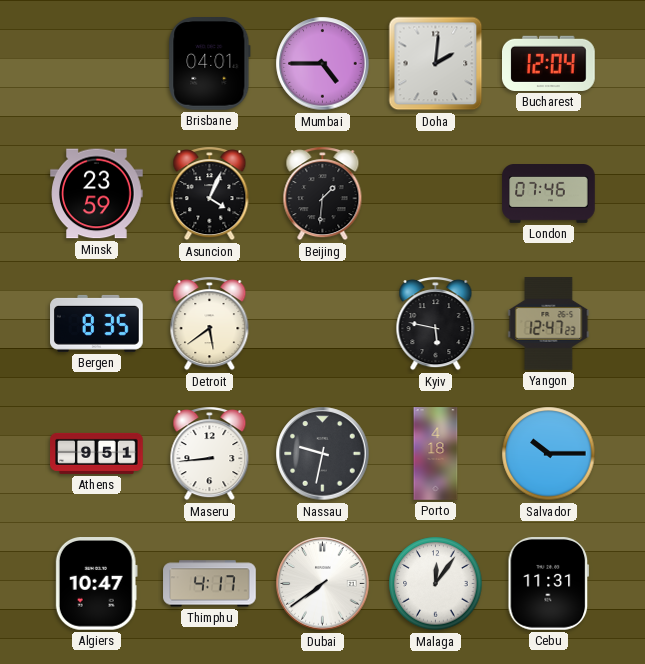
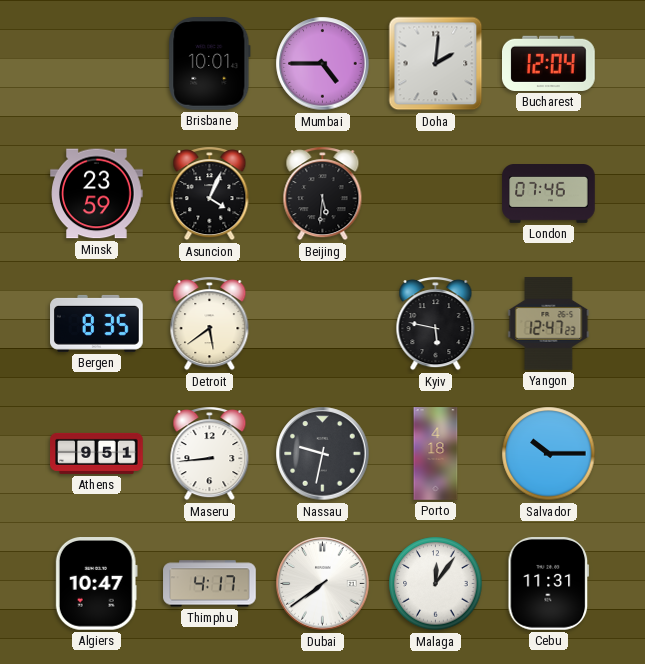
Brisbane: 04:01 -> 10:01
Beijing: 1:31 -> 5:31
